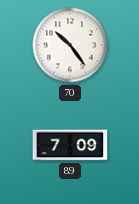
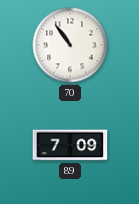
70: 10:24 -> 10:54
